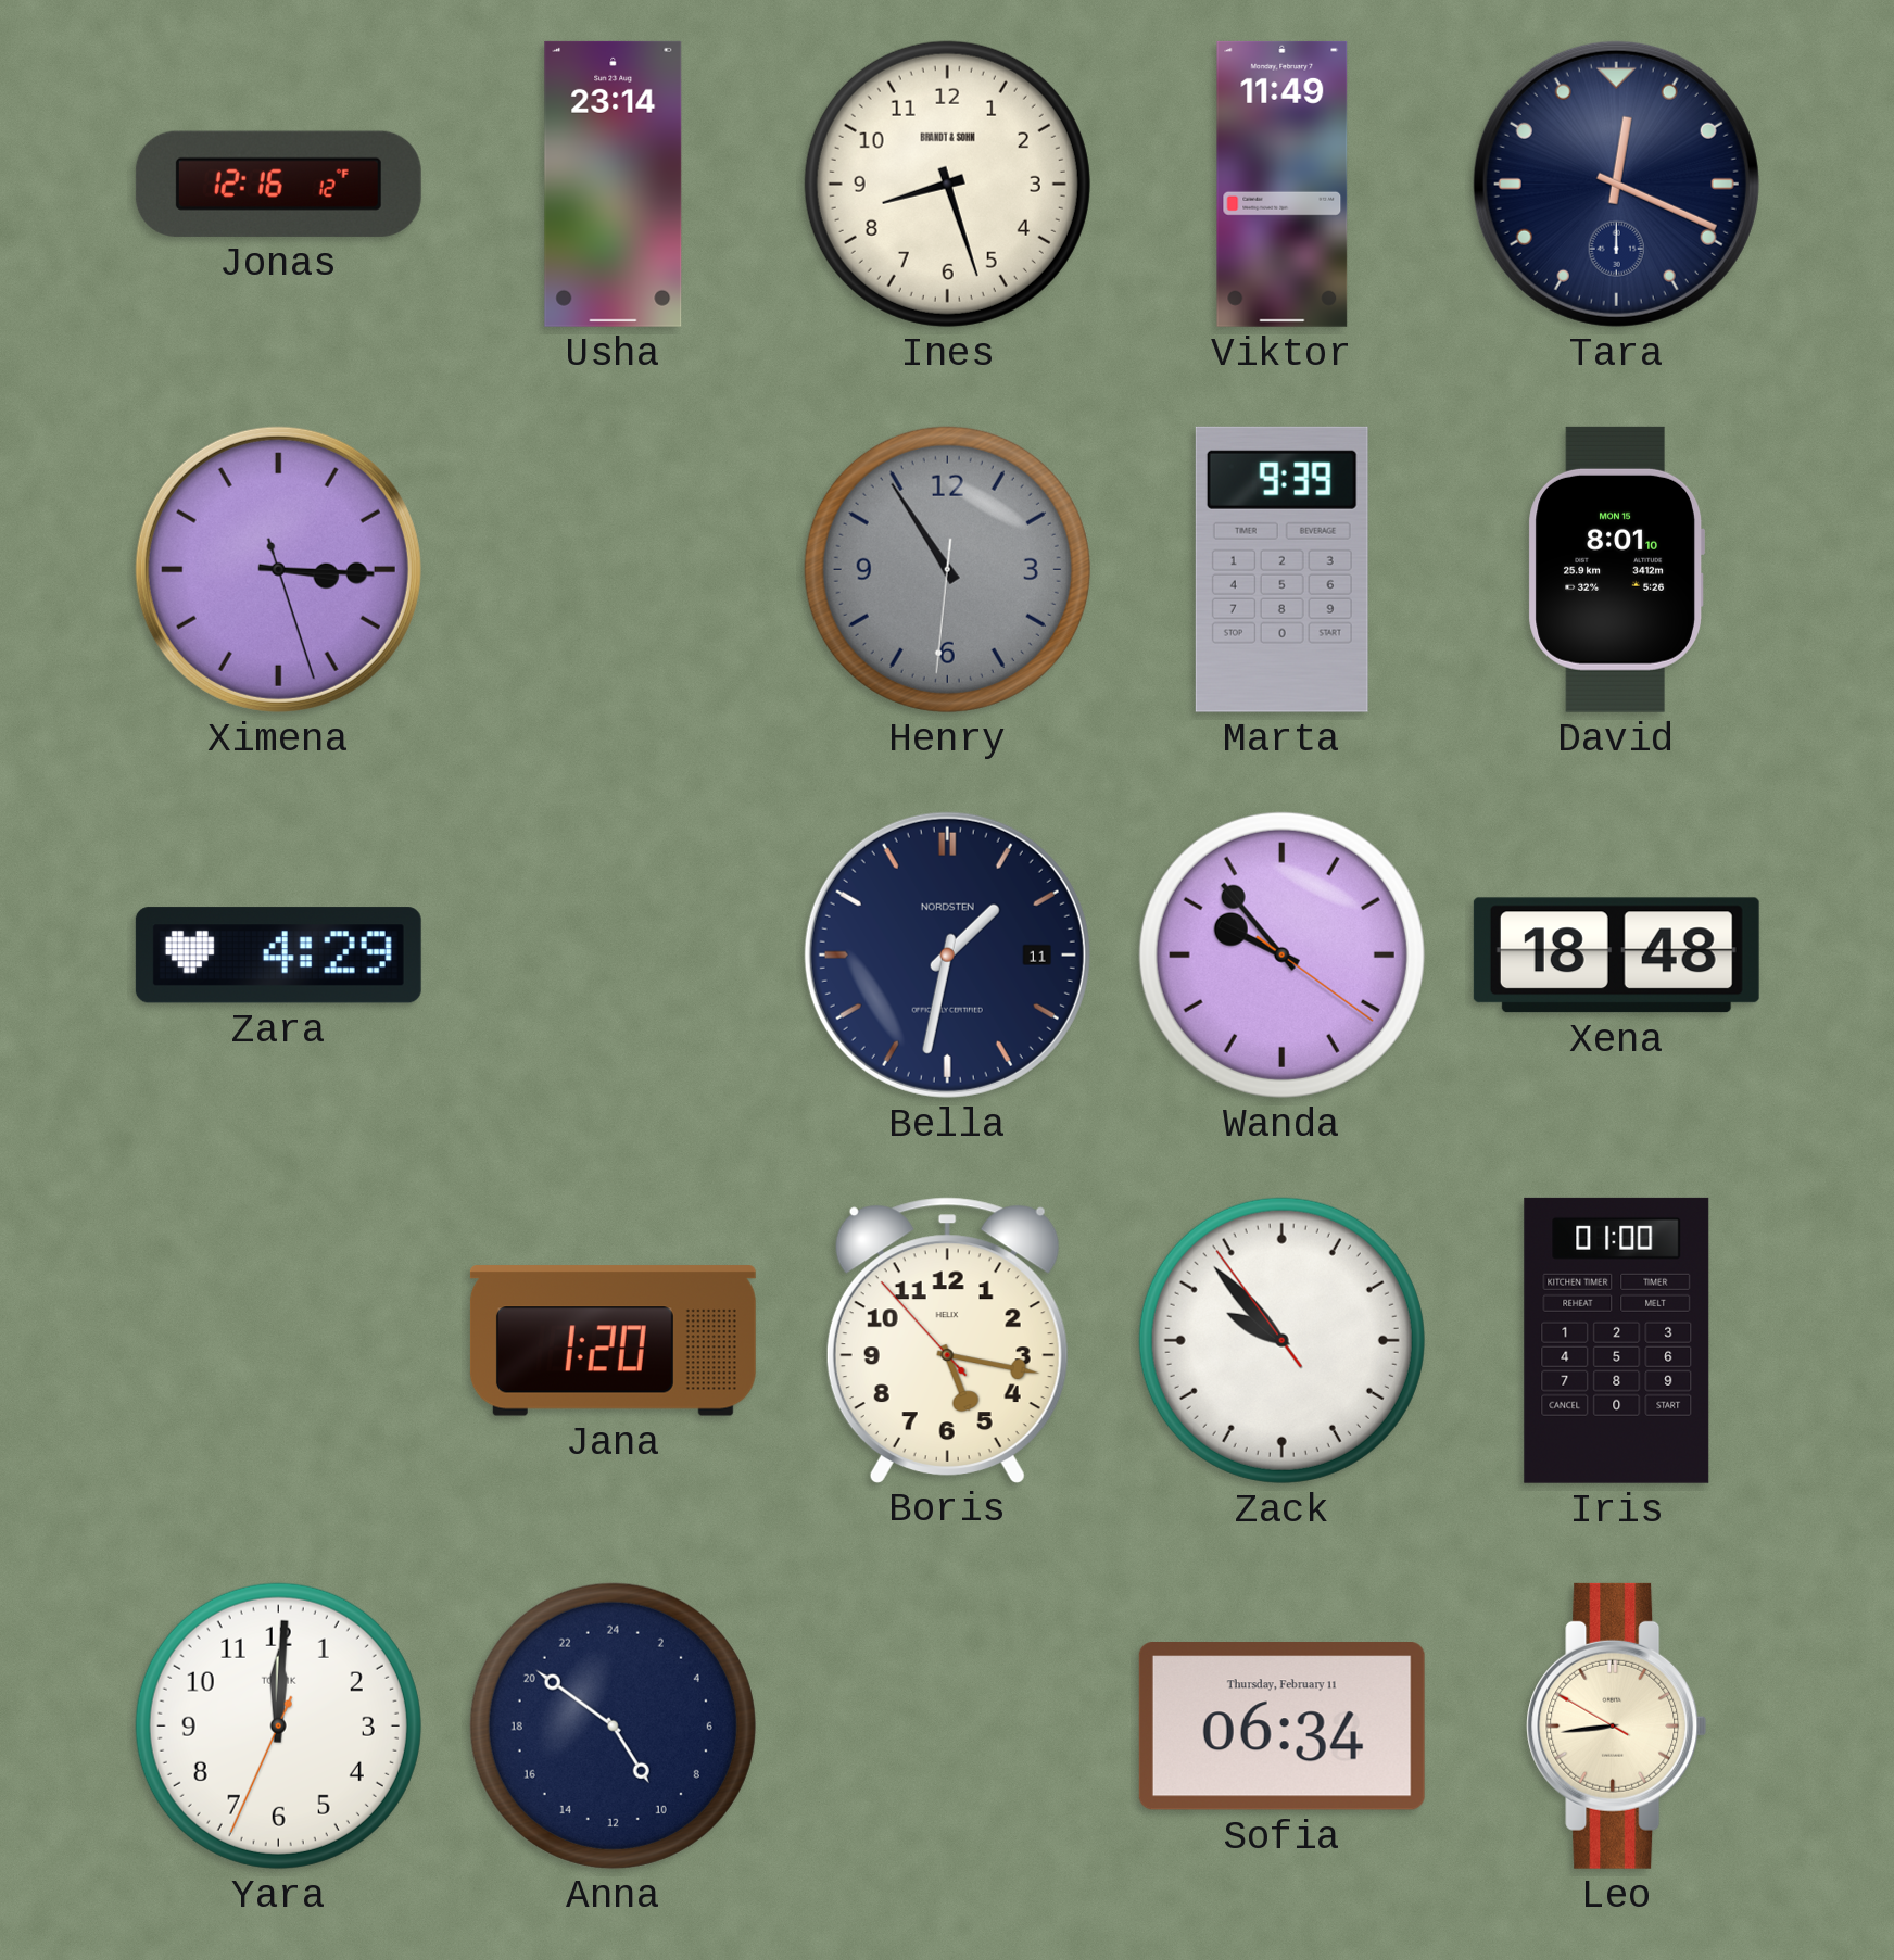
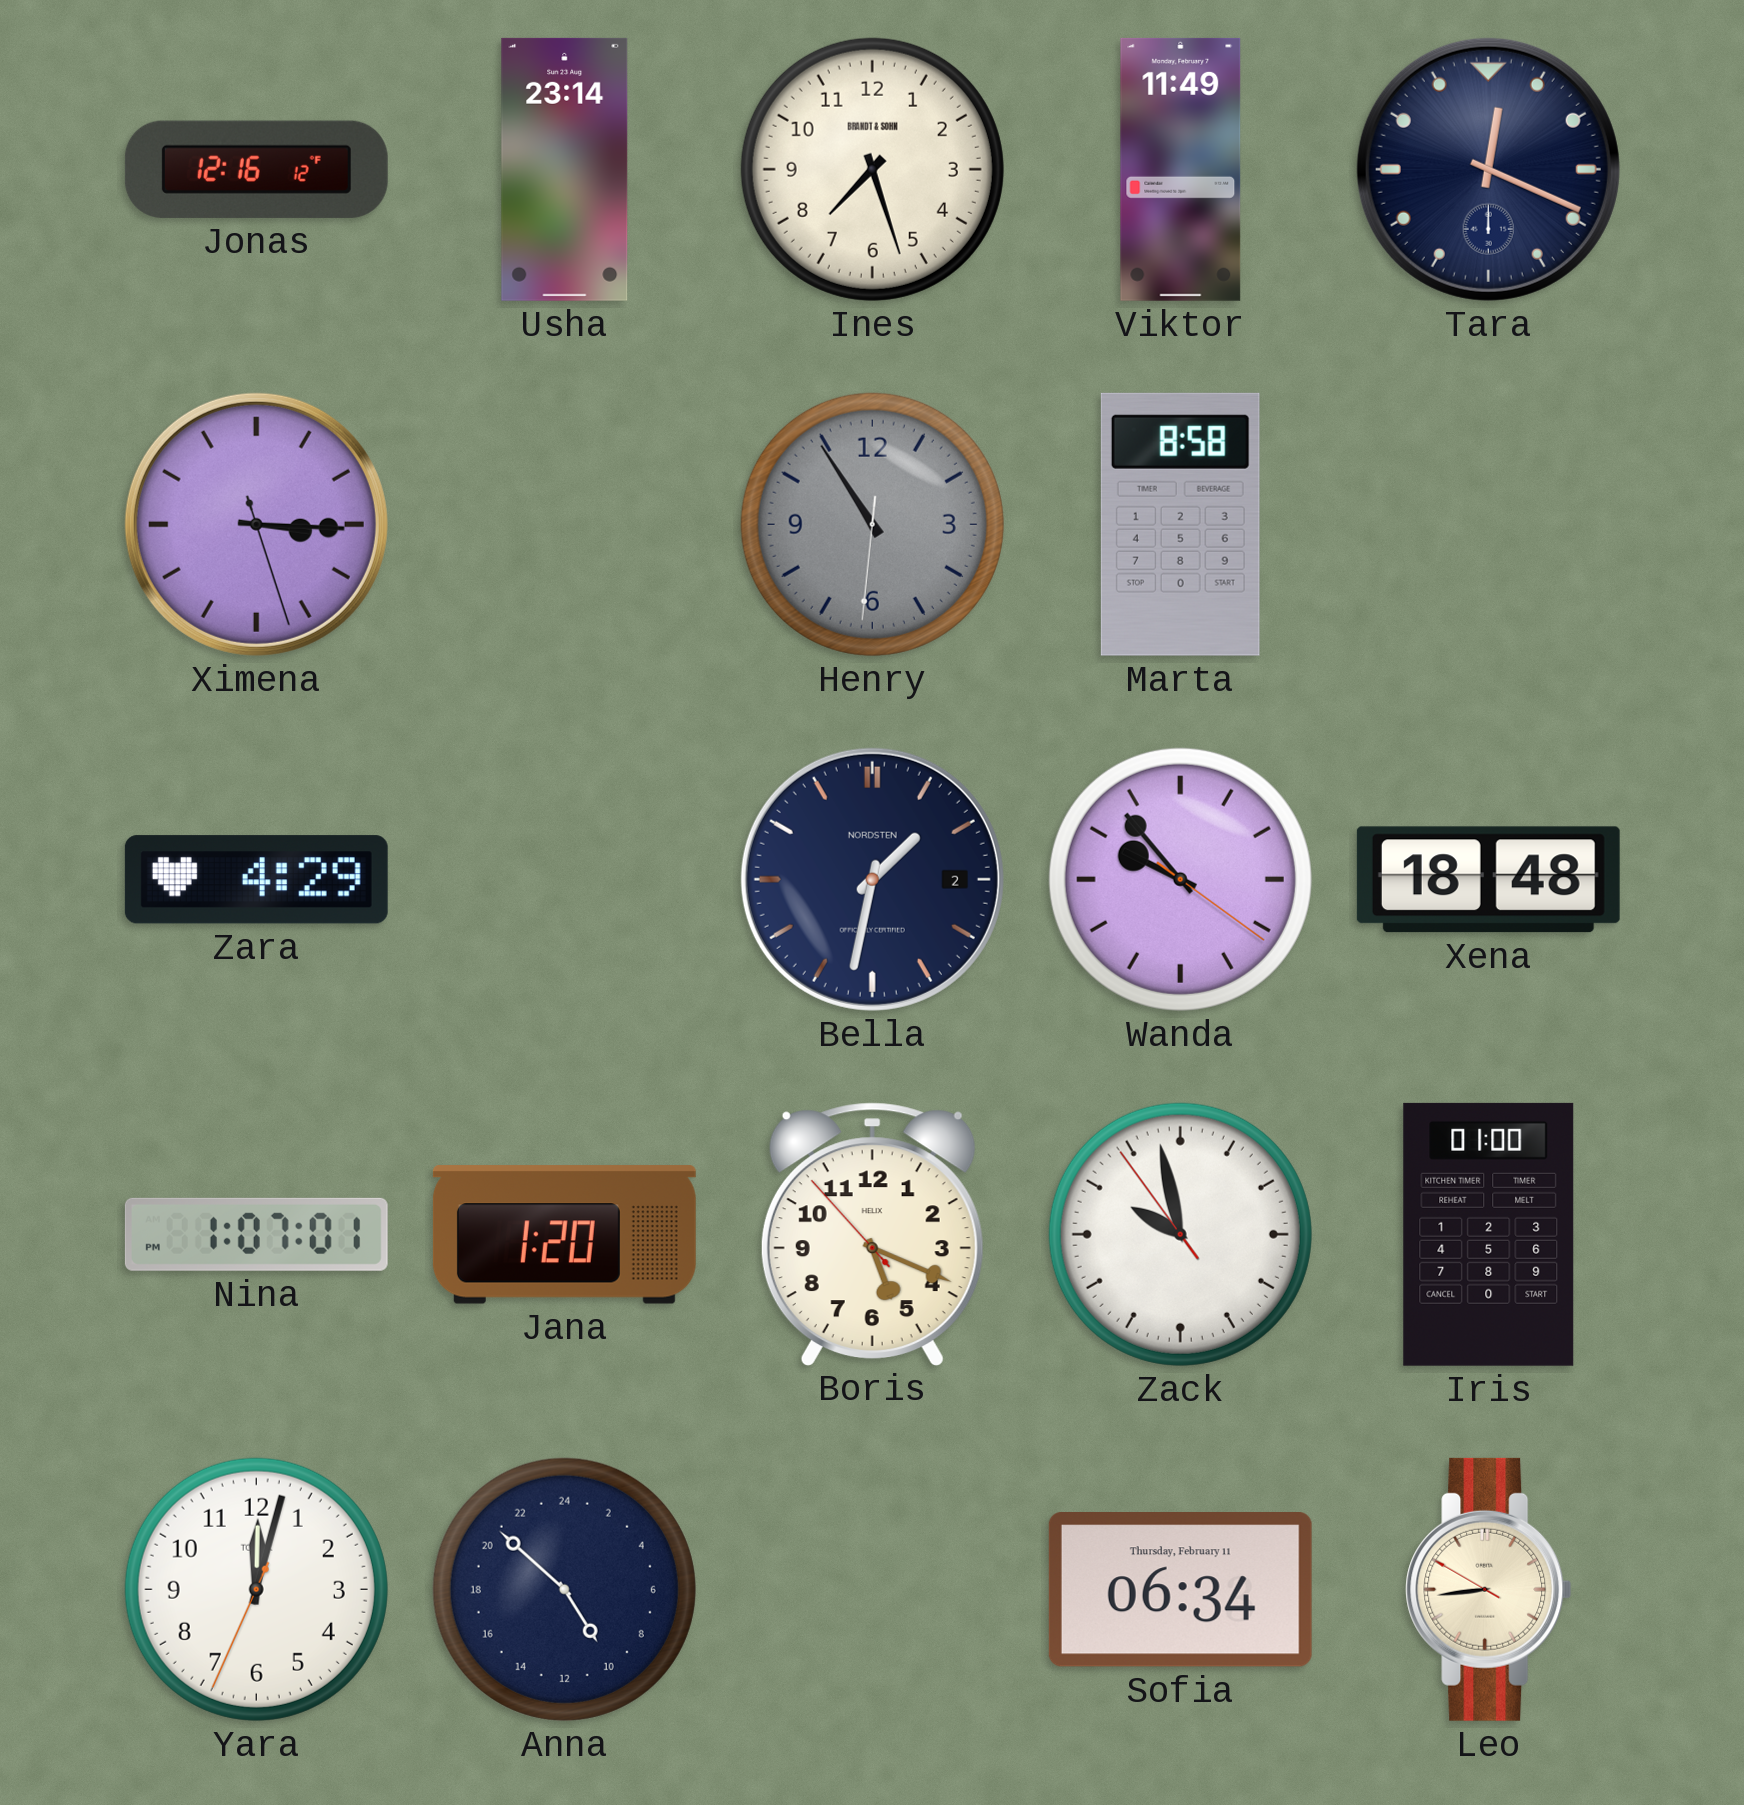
Ines: 8:27 -> 7:27
Marta: 9:39 -> 8:58
David: 8:01 -> none
Bella date: 11 -> 2
Nina: none -> 1:07
Boris: 5:16 -> 5:18
Zack: 9:52 -> 9:57
Yara: 12:00 -> 12:02
Anna: 9:51 -> 9:52
